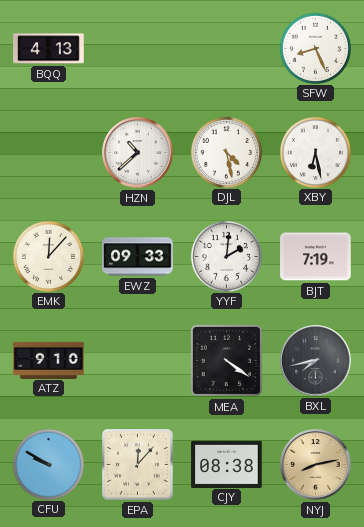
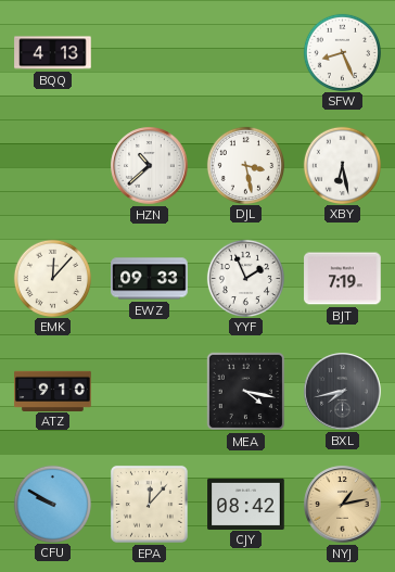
DJL: 4:28 -> 3:28
YYF: 2:01 -> 1:56
MEA: 4:21 -> 4:17
CJY: 08:38 -> 08:42
NYJ: 8:13 -> 1:13
